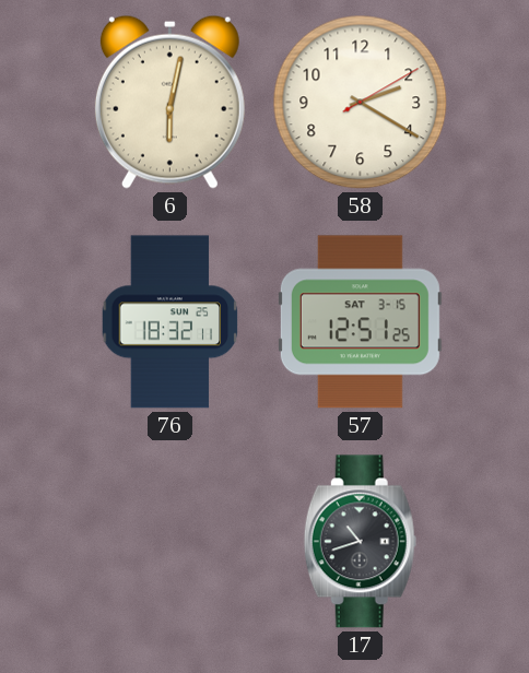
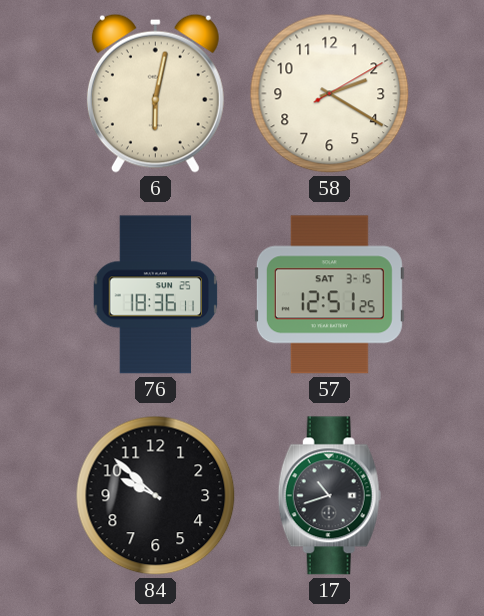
76: 18:32 -> 18:36
84: none -> 9:52
